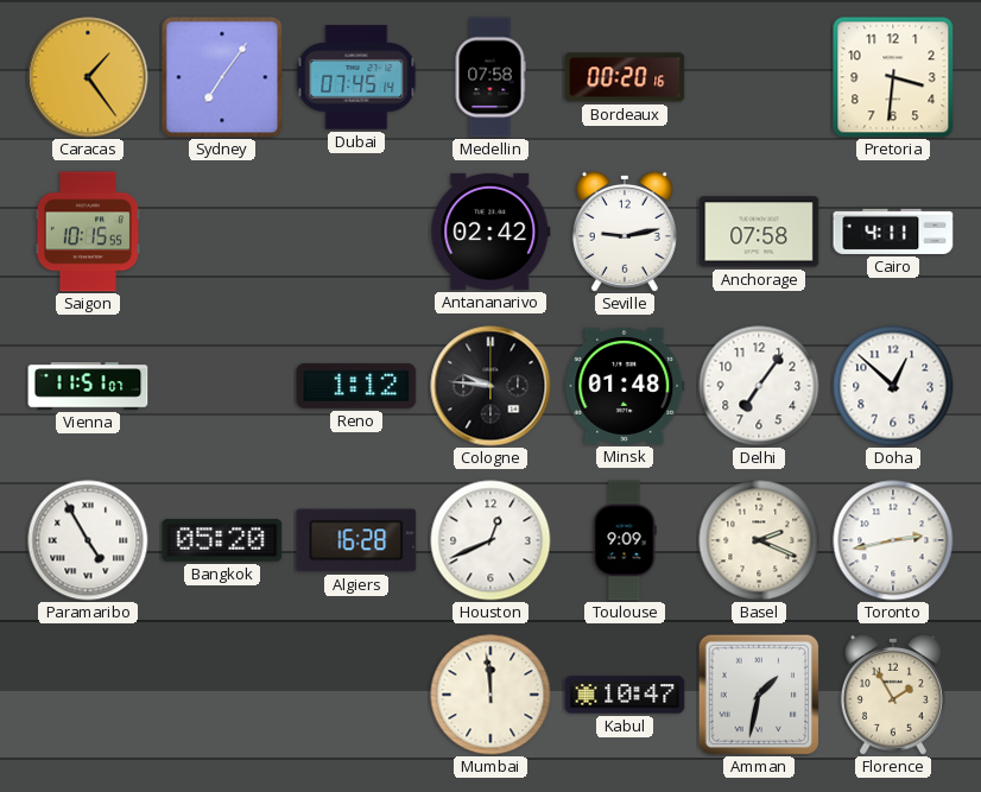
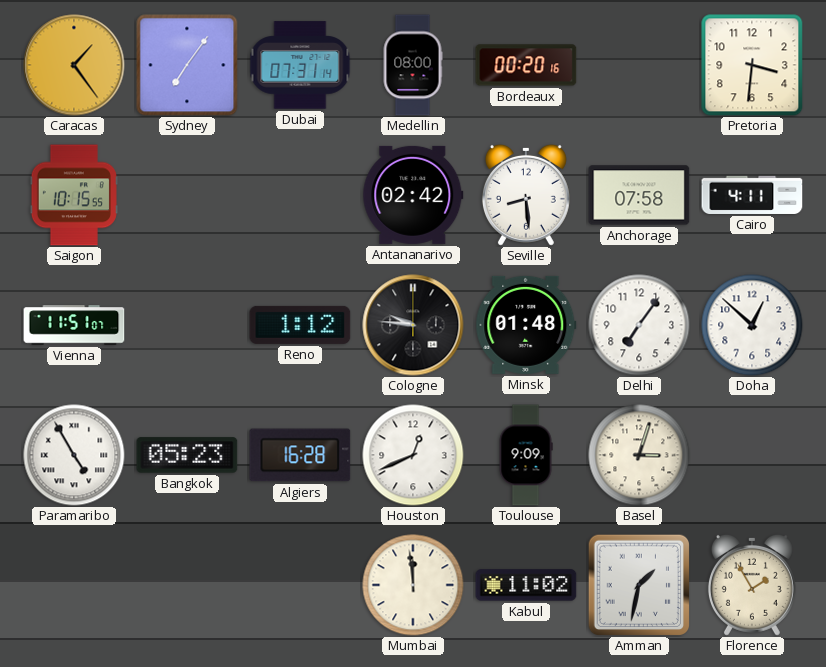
Dubai: 07:45 -> 07:31
Medellin: 07:58 -> 08:00
Seville: 9:13 -> 8:29
Bangkok: 05:20 -> 05:23
Basel: 2:19 -> 3:03
Toronto: 2:43 -> none
Kabul: 10:47 -> 11:02
